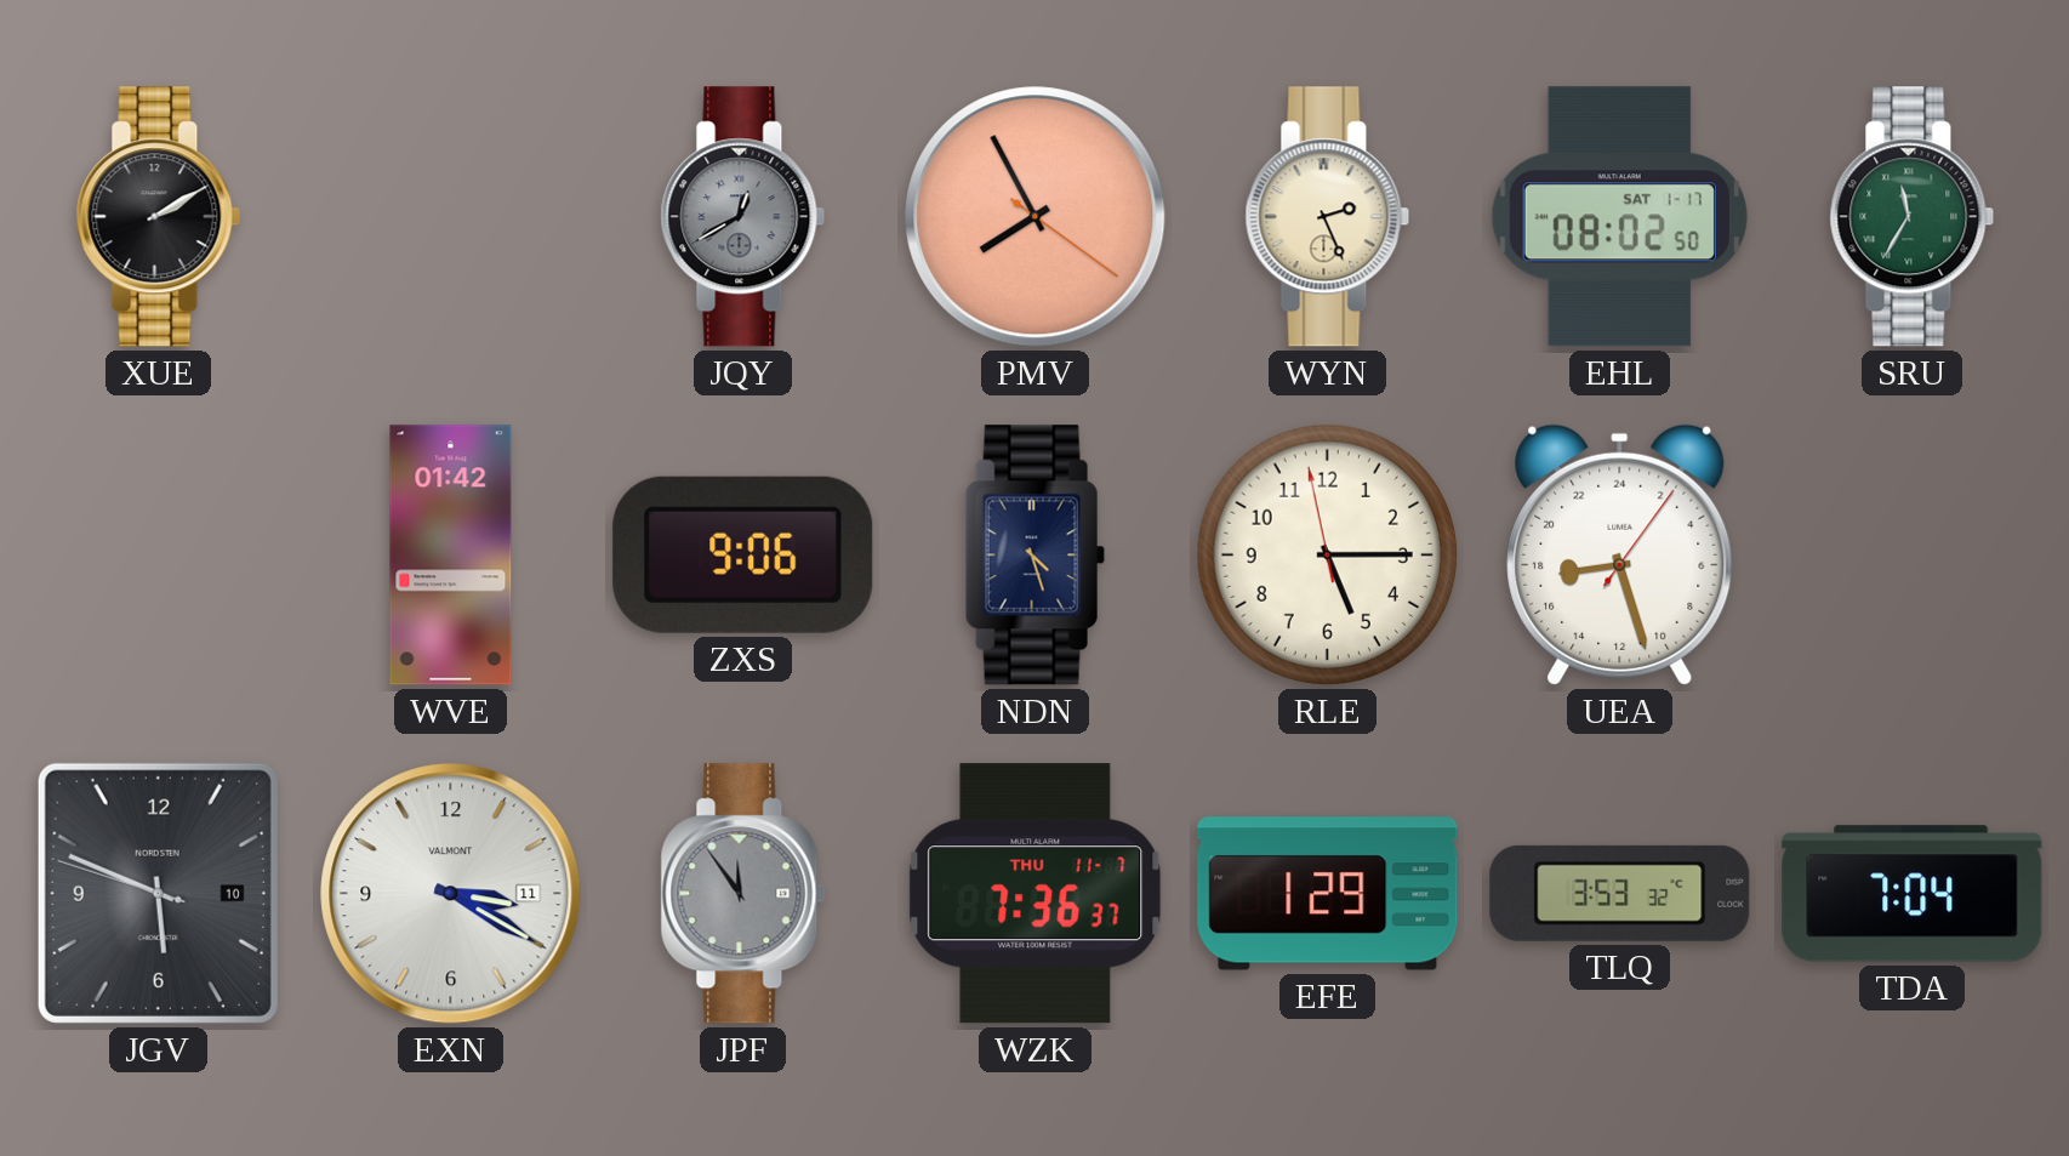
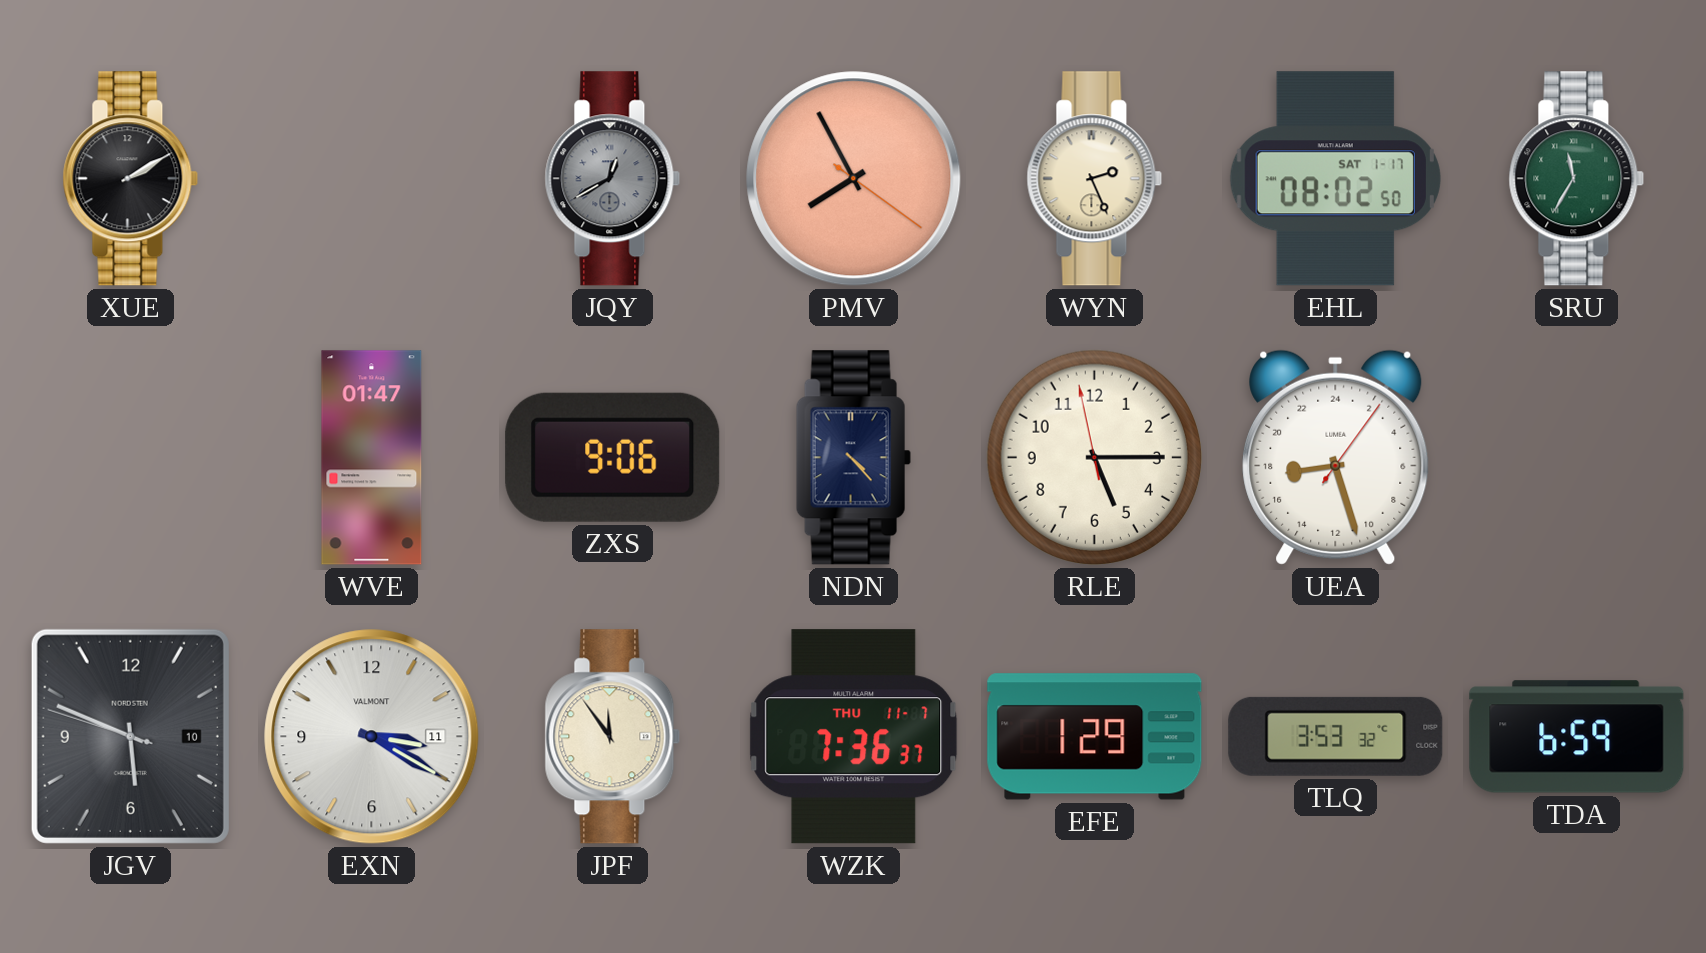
WVE: 01:42 -> 01:47
NDN: 4:27 -> 4:23
JPF dial: grey -> cream
TDA: 7:04 -> 6:59
